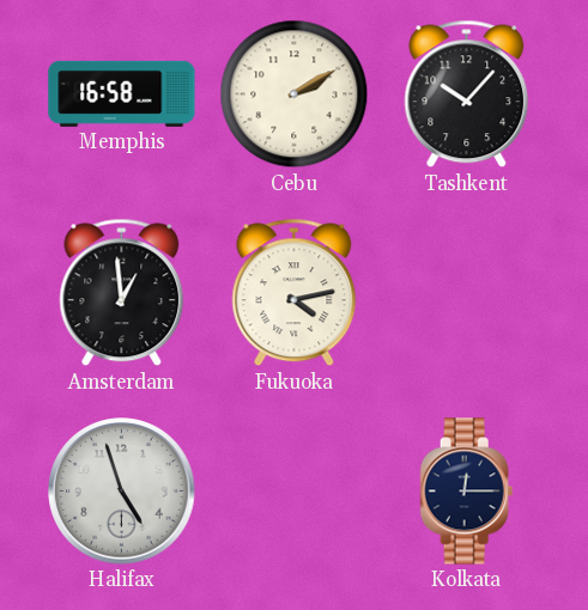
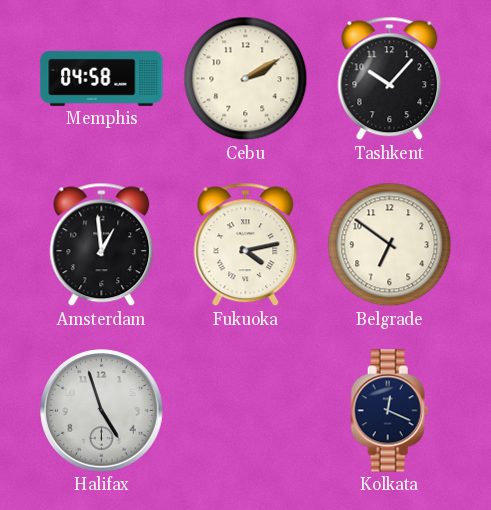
Memphis: 16:58 -> 04:58
Belgrade: none -> 6:51
Kolkata: 12:15 -> 12:19
